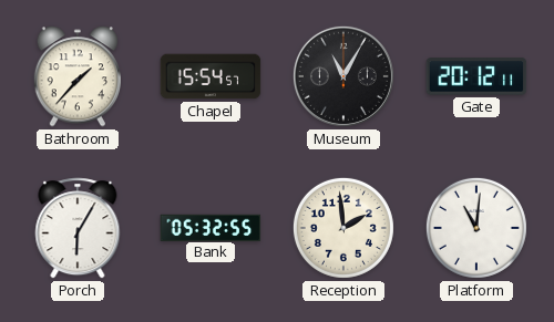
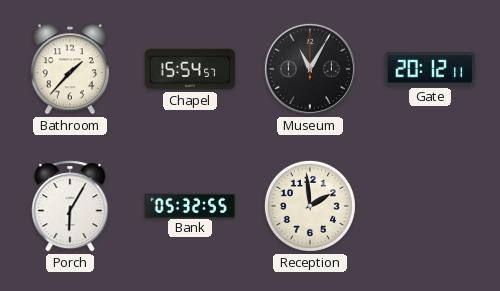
Platform: 11:01 -> none
